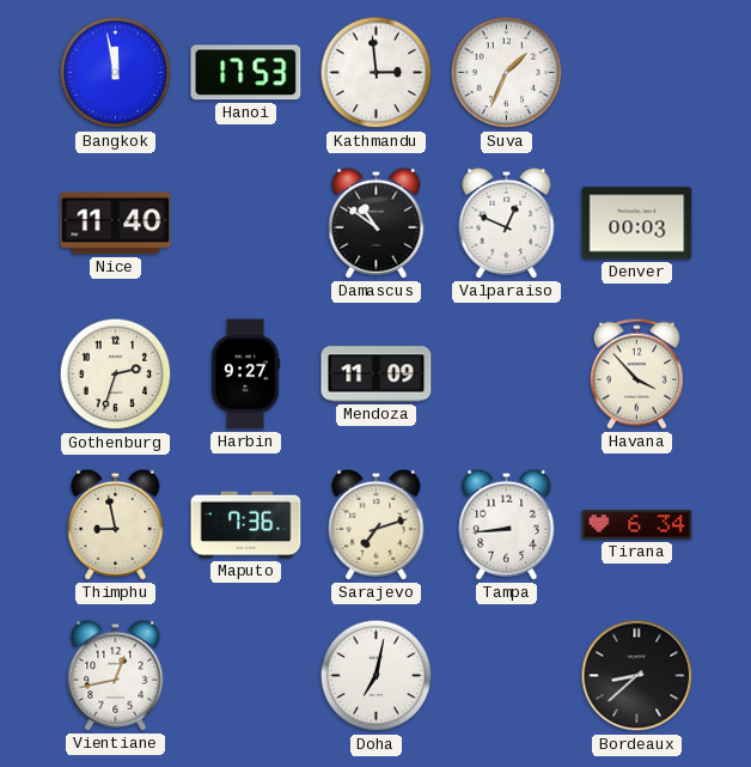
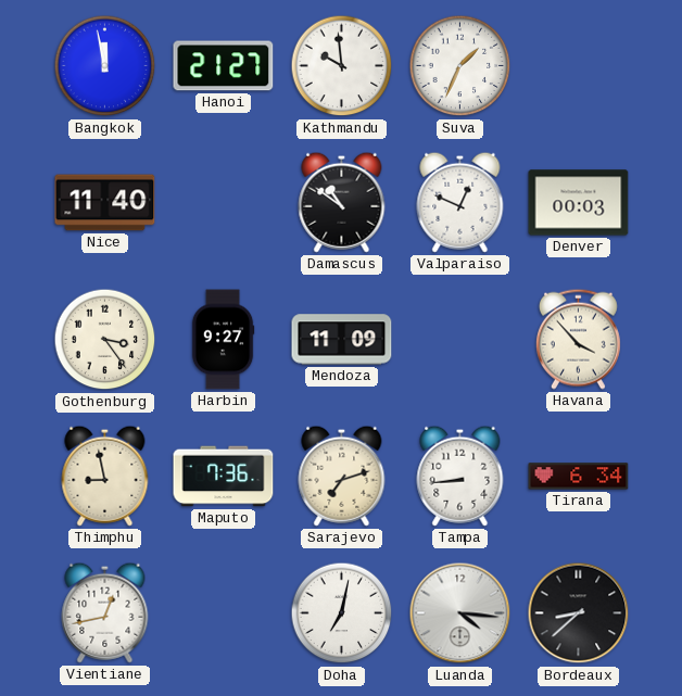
Hanoi: 17:53 -> 21:27
Kathmandu: 2:59 -> 9:59
Gothenburg: 2:33 -> 3:24
Luanda: none -> 4:16
